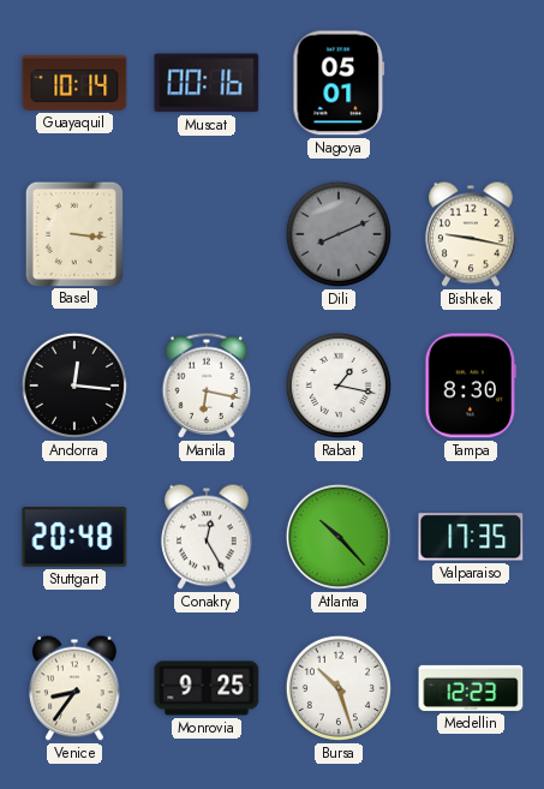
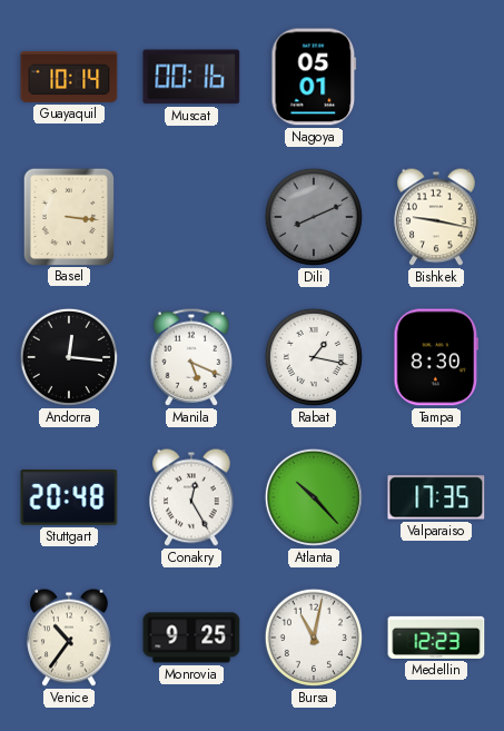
Manila: 6:17 -> 5:19
Venice: 8:36 -> 10:36
Bursa: 10:27 -> 11:02
